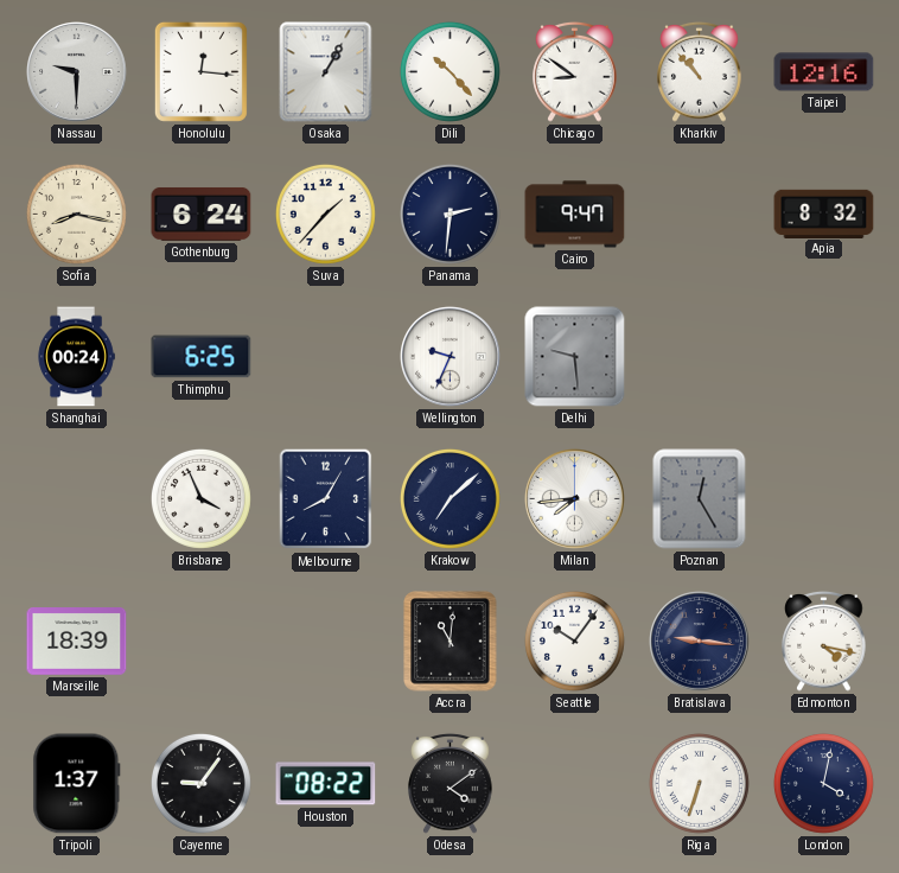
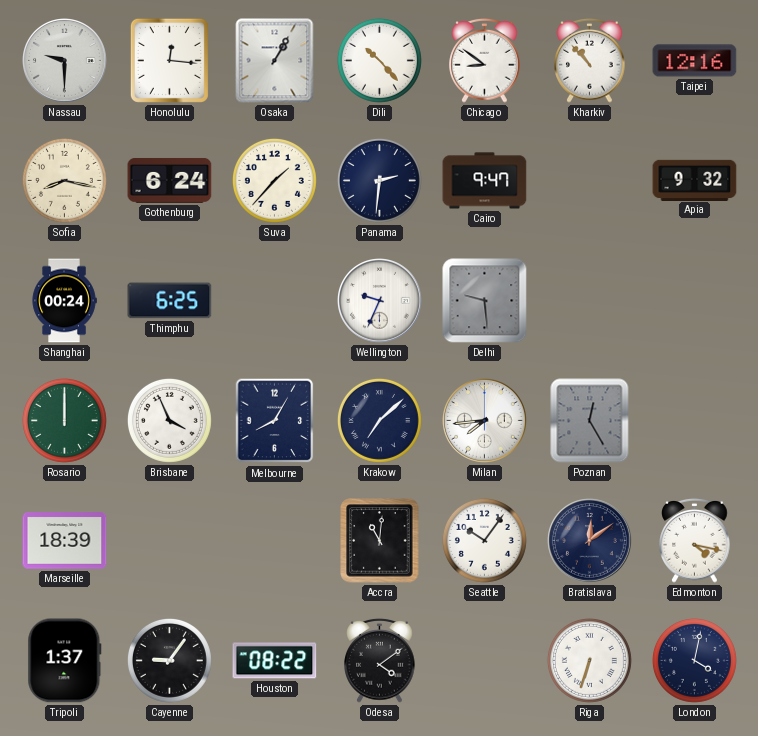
Apia: 8:32 -> 9:32
Rosario: none -> 12:00
Bratislava: 9:16 -> 12:09
